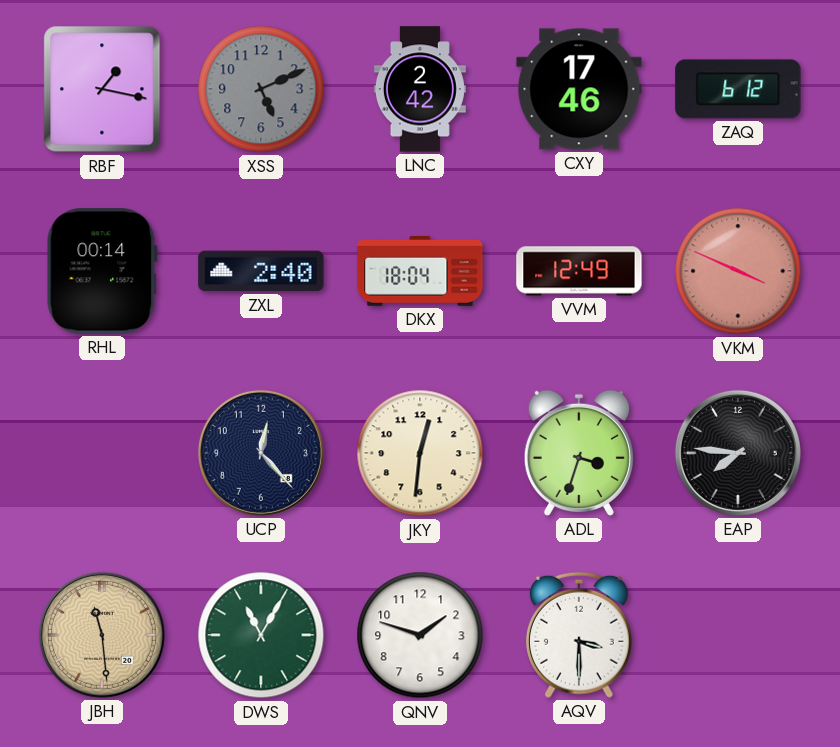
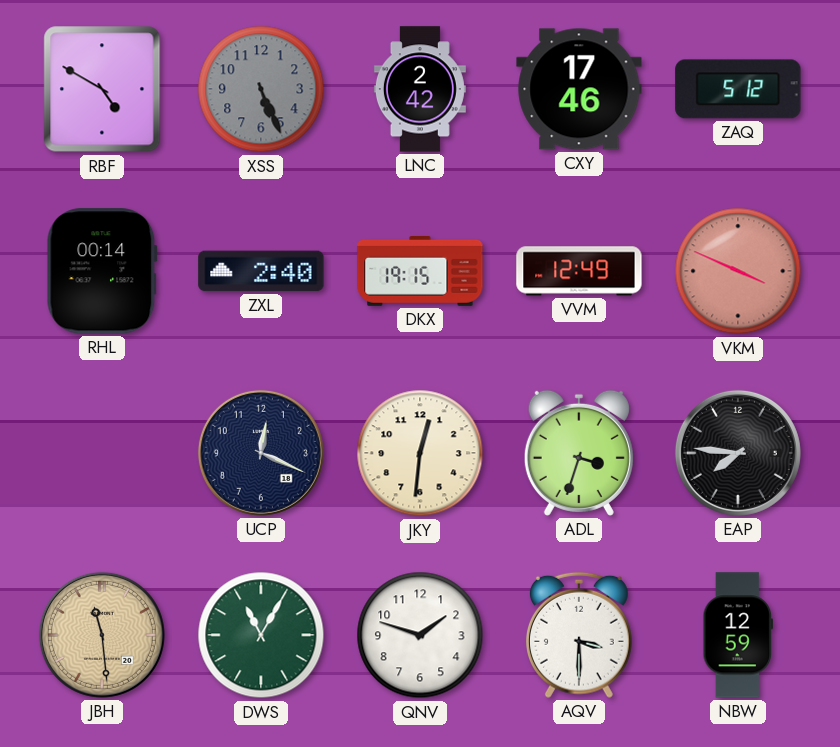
RBF: 1:17 -> 4:50
XSS: 5:11 -> 5:26
ZAQ: 6:12 -> 5:12
DKX: 18:04 -> 19:15
UCP: 12:23 -> 12:19
NBW: none -> 12:59
